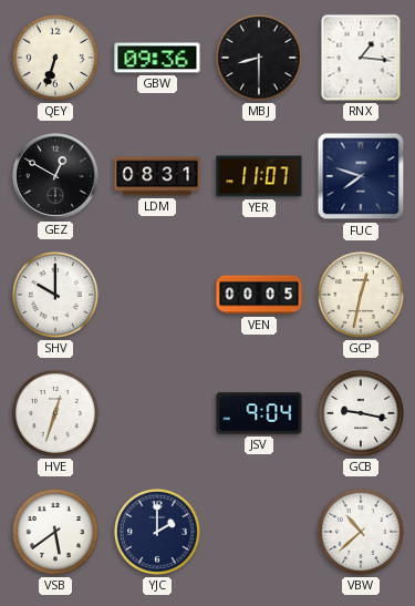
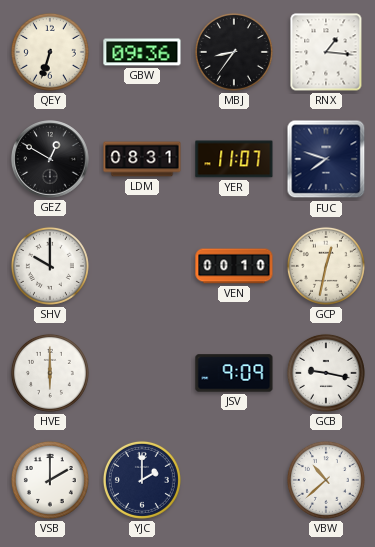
MBJ: 8:30 -> 8:36
VEN: 00:05 -> 00:10
HVE: 12:33 -> 6:00
JSV: 9:04 -> 9:09
VSB: 5:39 -> 2:00
